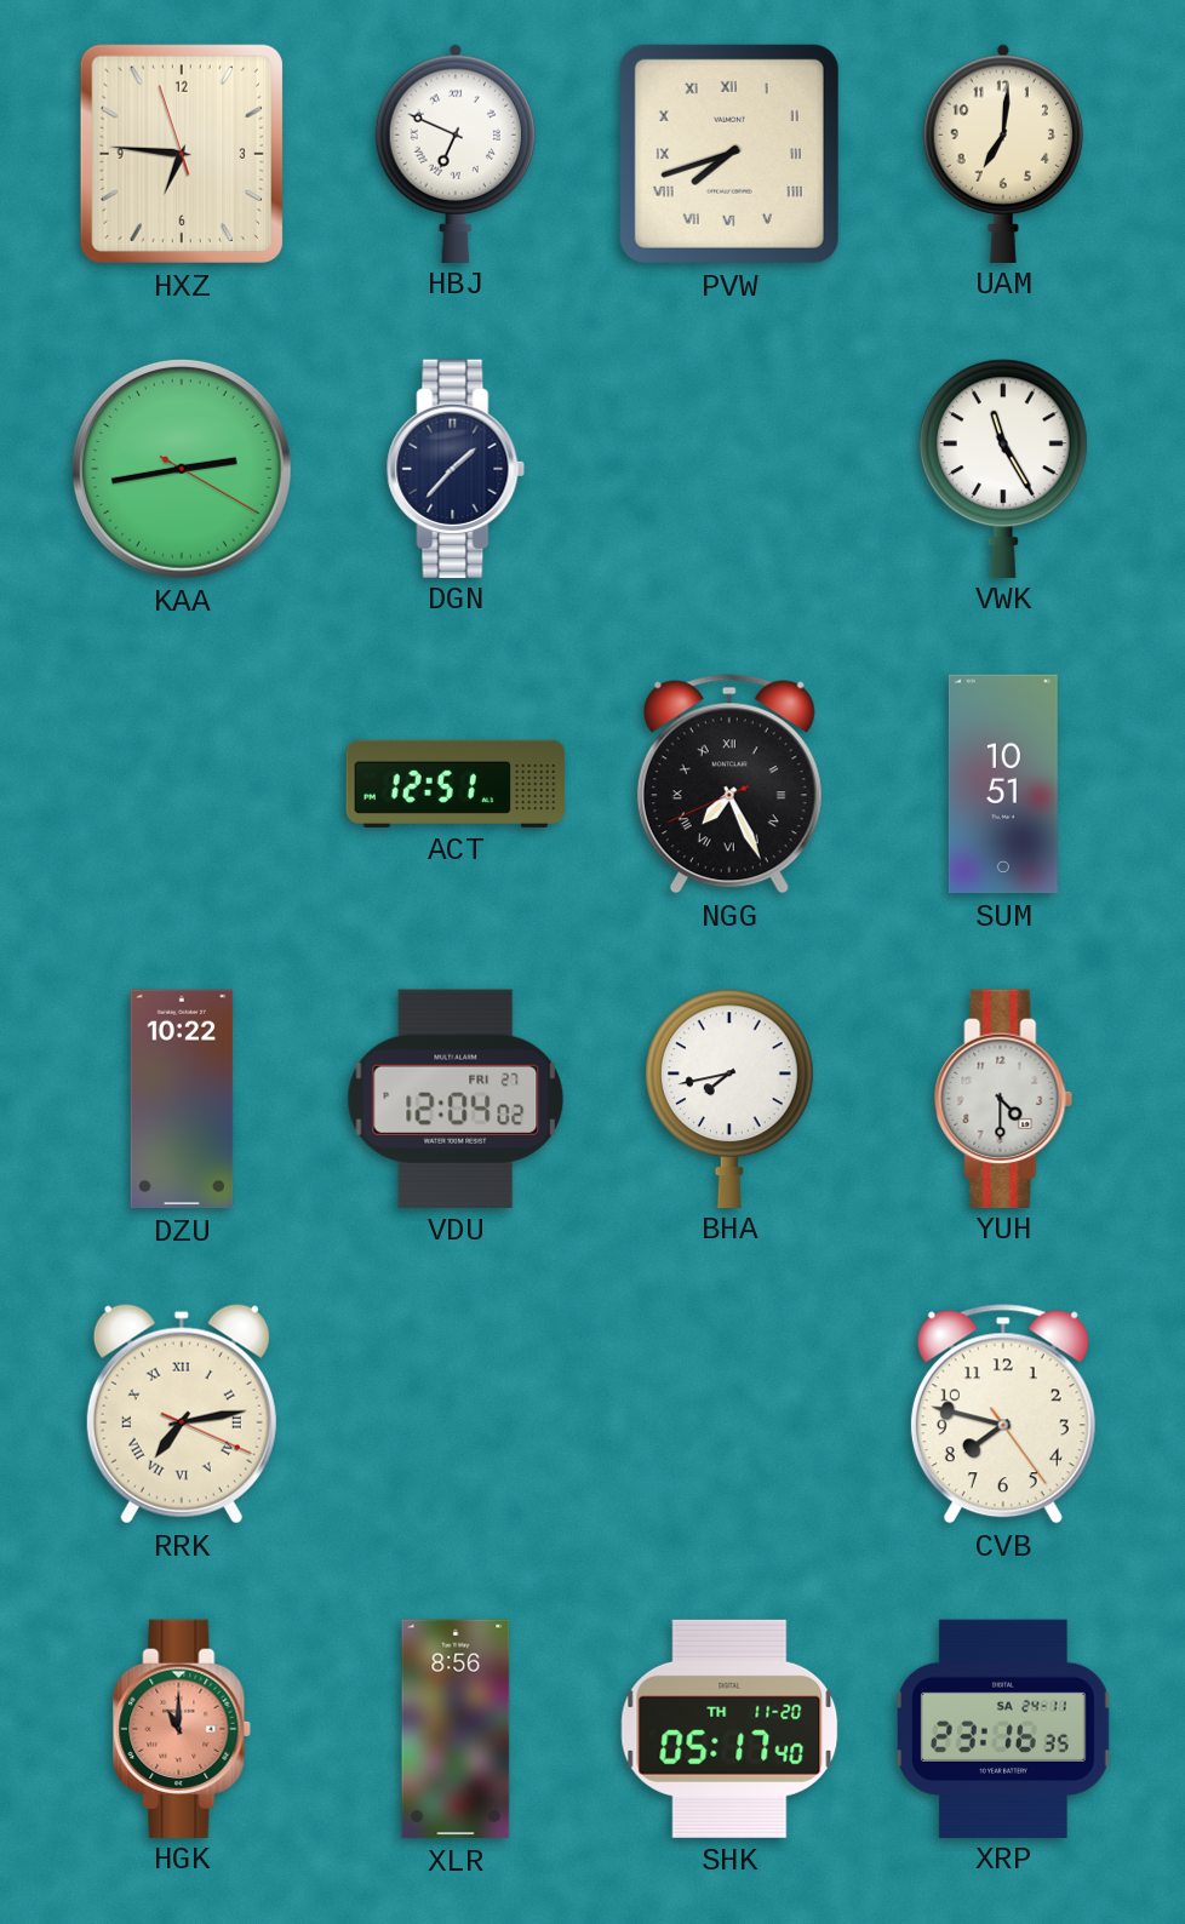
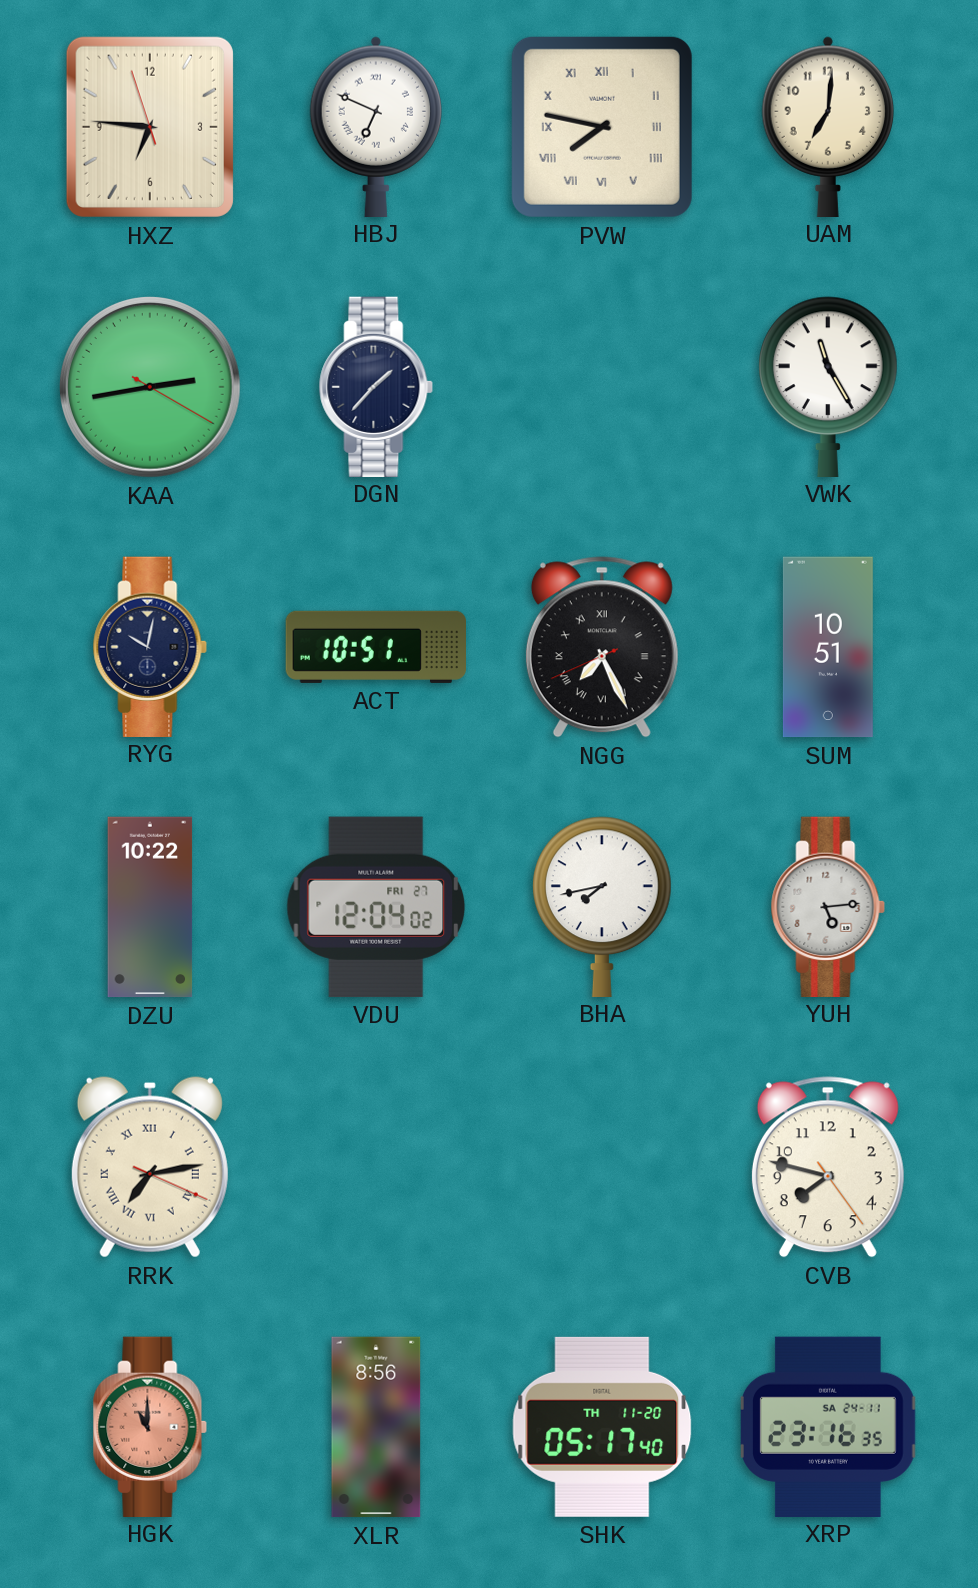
PVW: 7:42 -> 7:47
RYG: none -> 10:02
ACT: 12:51 -> 10:51
YUH: 4:30 -> 5:14
